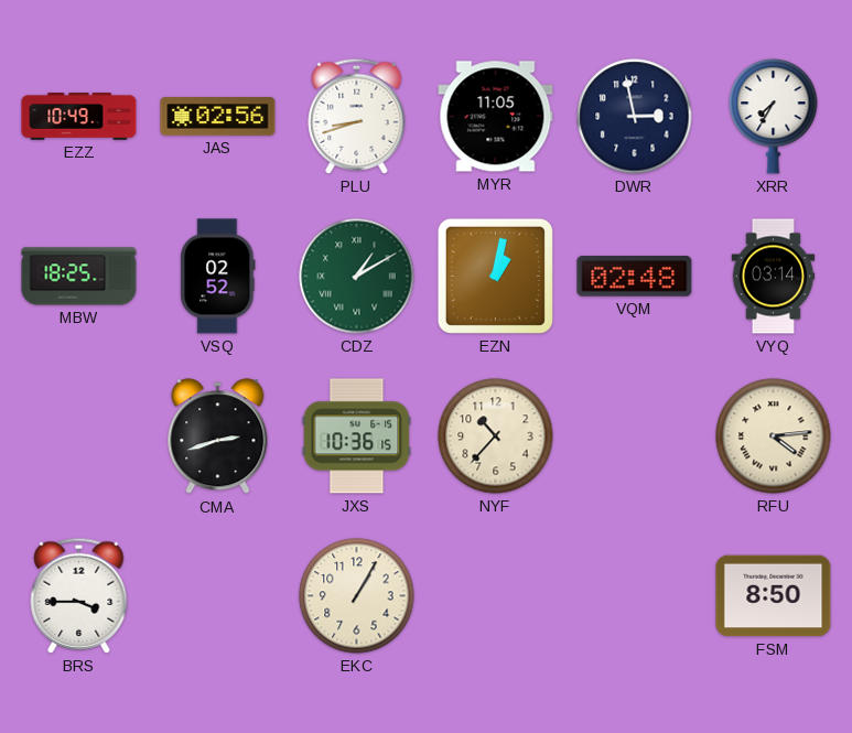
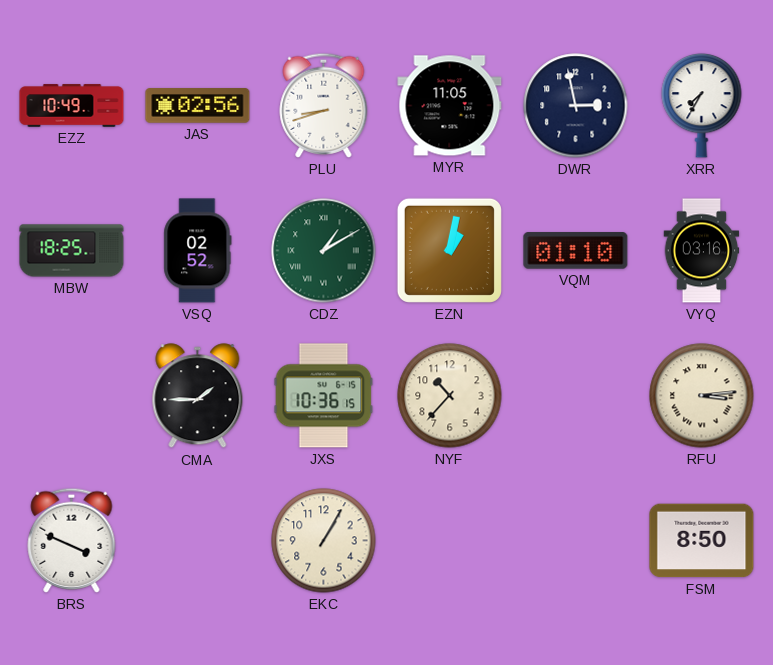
VQM: 02:48 -> 01:10
VYQ: 03:14 -> 03:16
CMA: 2:42 -> 1:45
RFU: 4:14 -> 3:14
BRS: 3:45 -> 3:49
